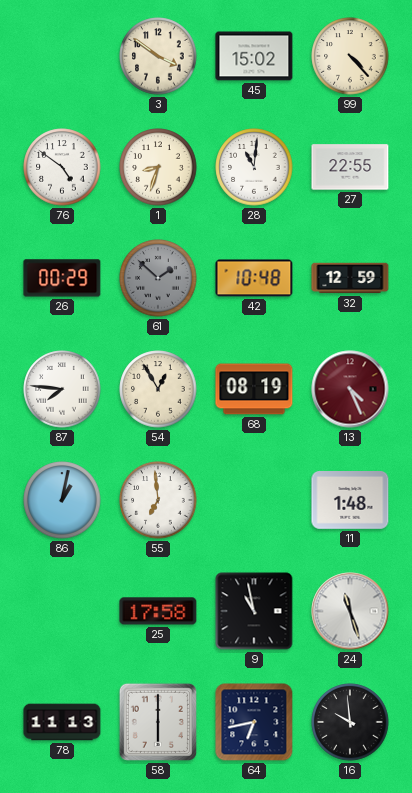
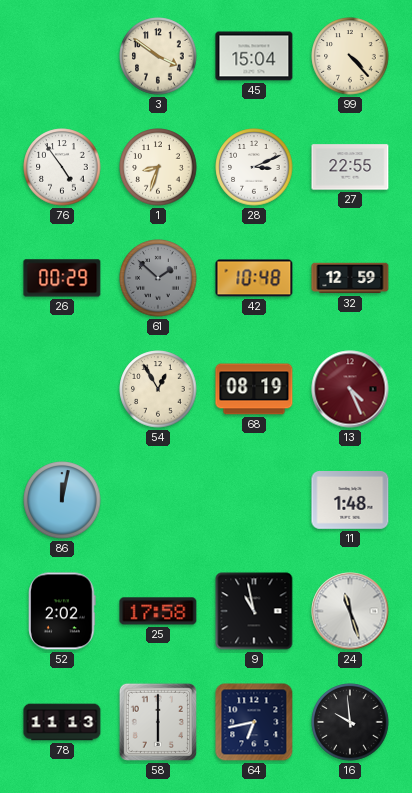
45: 15:02 -> 15:04
76: 4:51 -> 4:54
28: 11:01 -> 3:11
87: 7:46 -> none
86: 1:02 -> 12:02
55: 6:59 -> none
52: none -> 2:02
